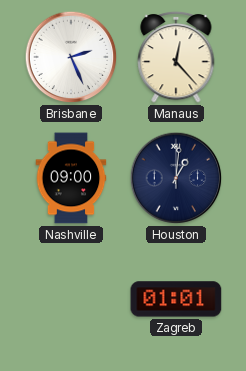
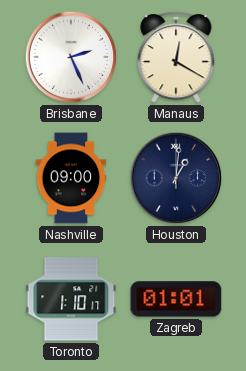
Manaus: 12:23 -> 12:20
Toronto: none -> 1:10
